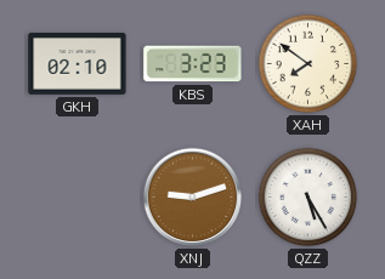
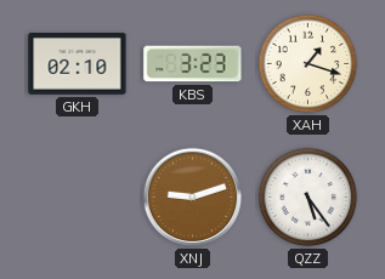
XAH: 7:51 -> 1:18
QZZ: 5:25 -> 5:24
